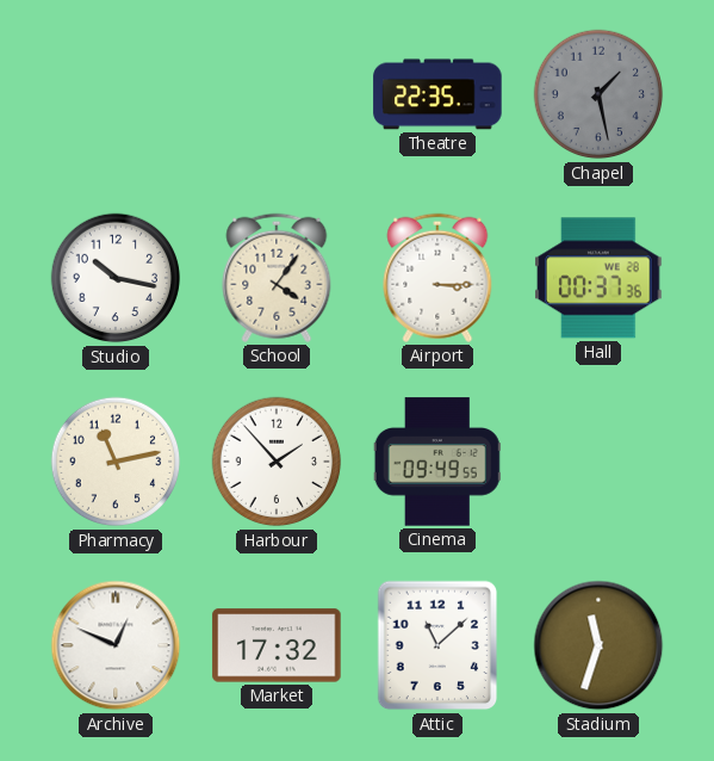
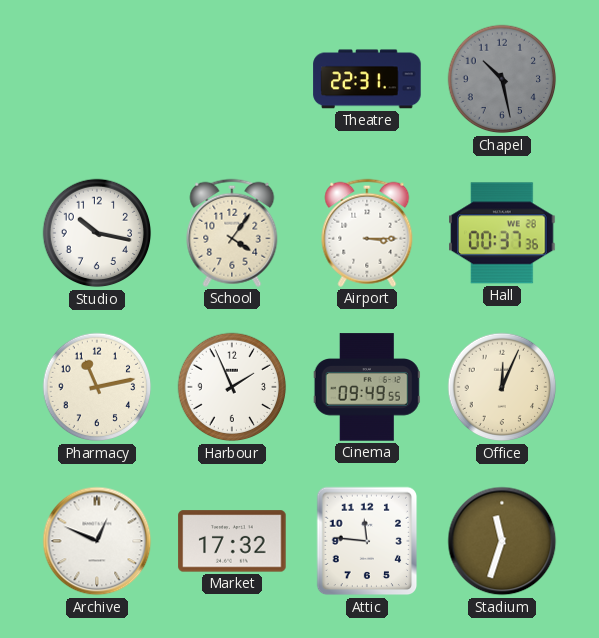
Theatre: 22:35 -> 22:31
Chapel: 1:28 -> 10:28
Harbour: 1:53 -> 1:56
Office: none -> 12:04
Attic: 11:08 -> 11:46
